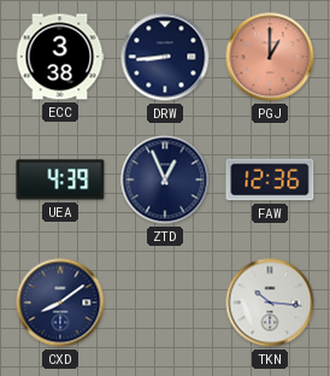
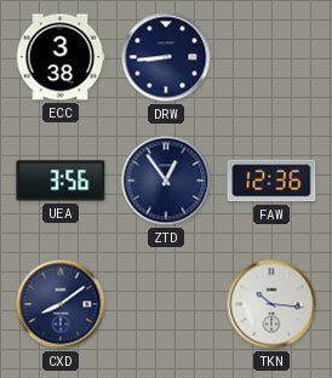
PGJ: 1:00 -> none
UEA: 4:39 -> 3:56
ZTD: 12:56 -> 12:54
